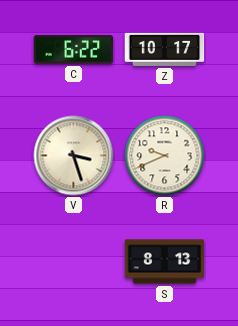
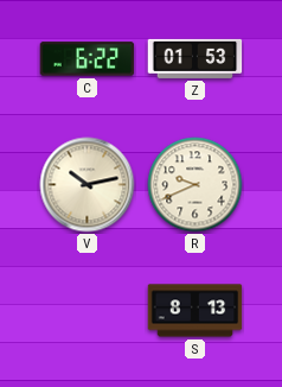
Z: 10:17 -> 01:53
V: 3:27 -> 10:13
